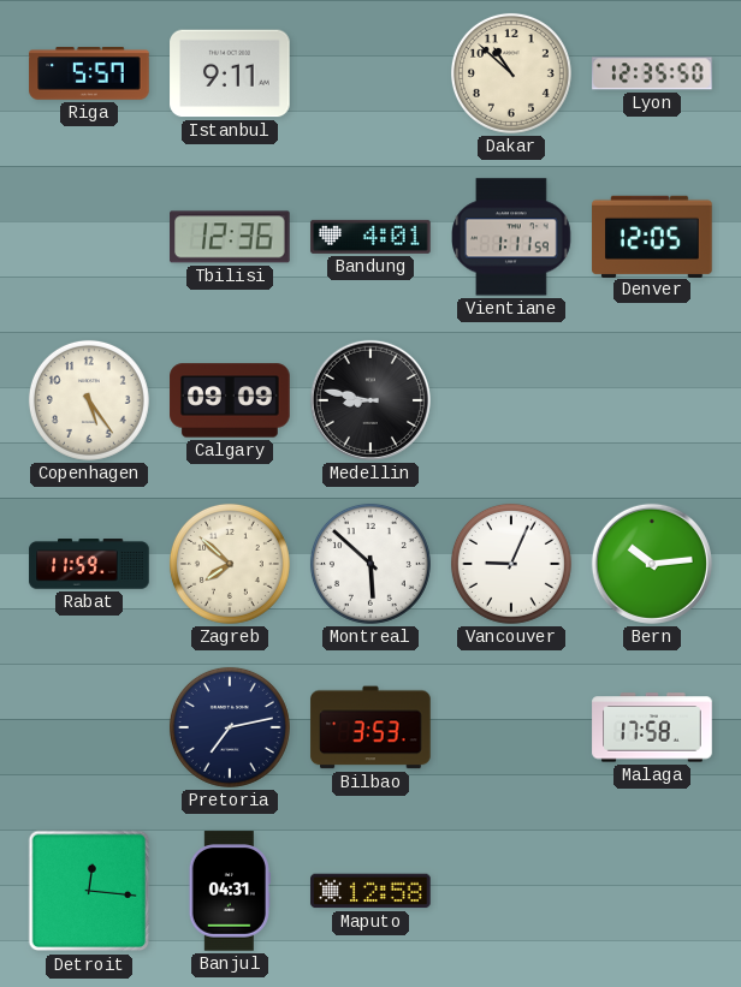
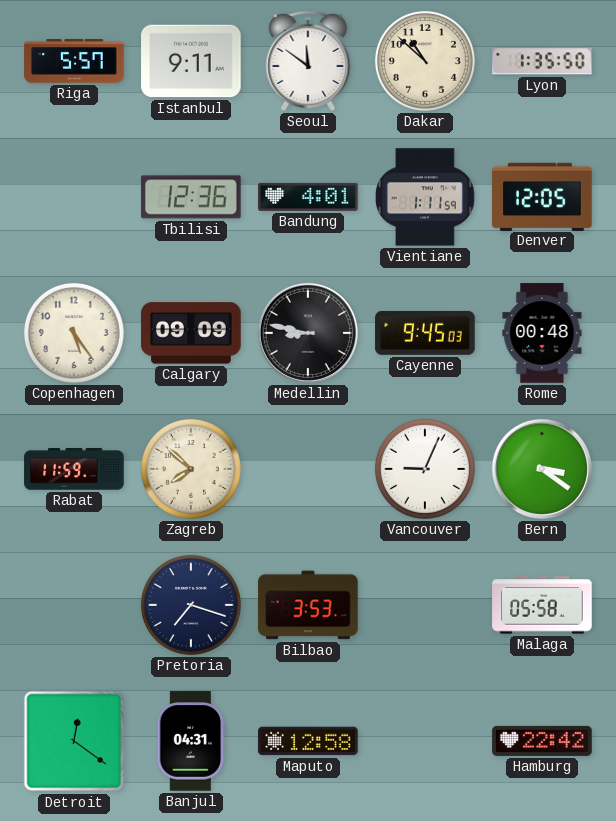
Seoul: none -> 11:51
Lyon: 12:35 -> 1:35
Cayenne: none -> 9:45
Rome: none -> 00:48
Montreal: 5:52 -> none
Bern: 10:14 -> 3:21
Pretoria: 7:13 -> 7:18
Malaga: 17:58 -> 05:58
Detroit: 12:16 -> 12:21
Hamburg: none -> 22:42
